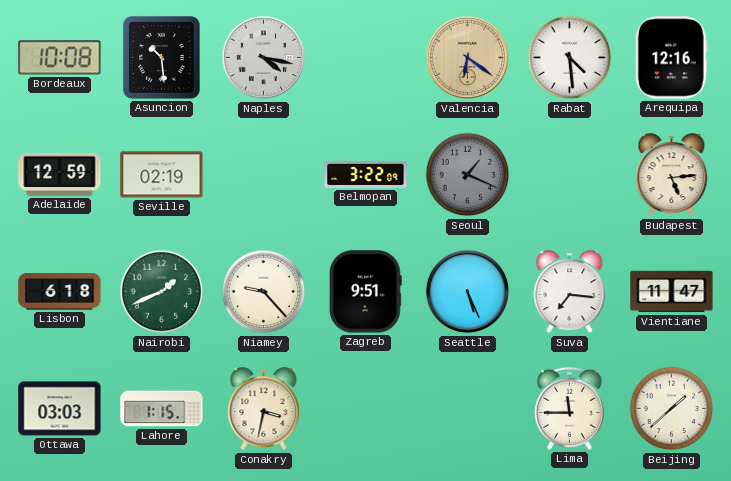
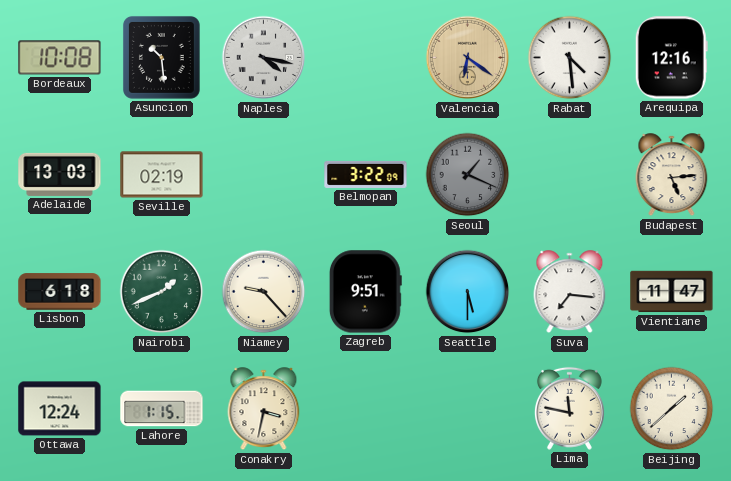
Adelaide: 12:59 -> 13:03
Seattle: 5:26 -> 5:30
Ottawa: 03:03 -> 12:24
Lima: 11:45 -> 11:47
